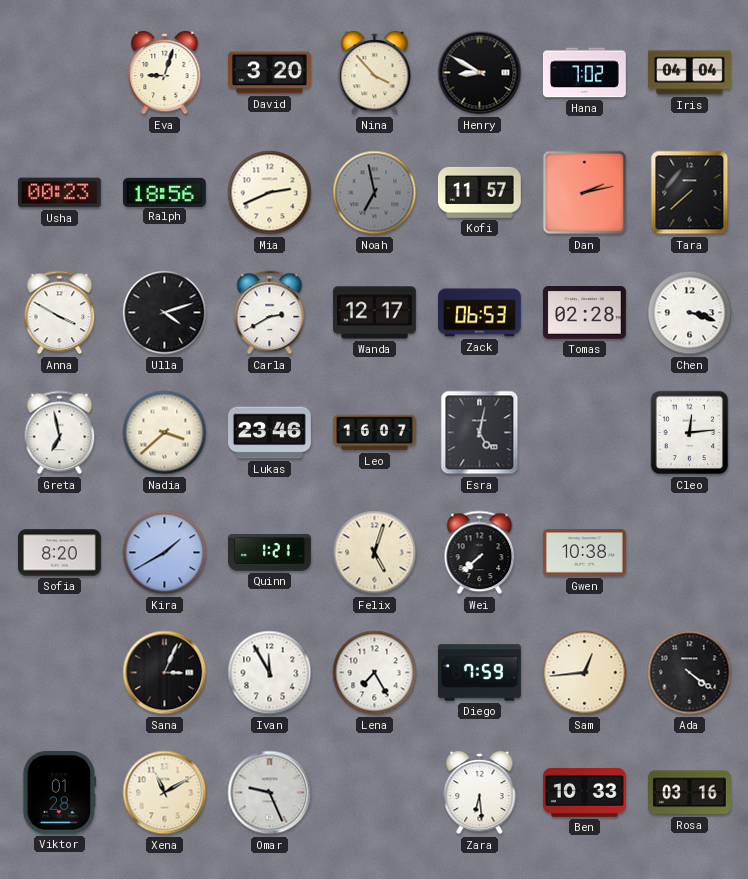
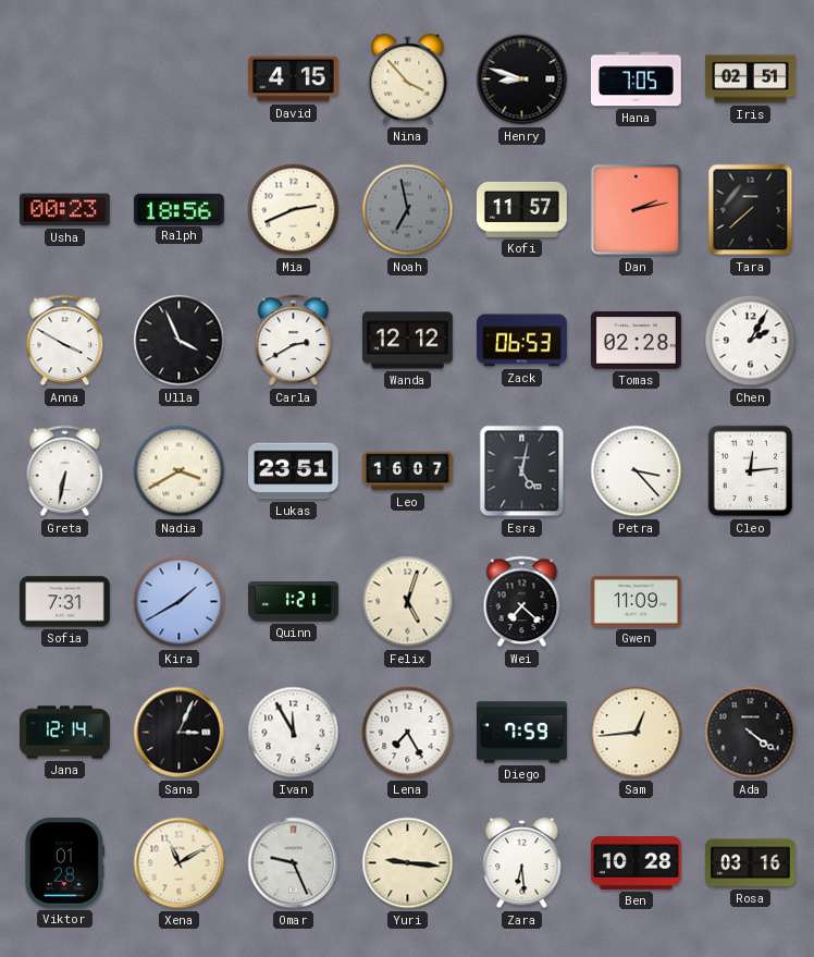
Eva: 9:03 -> none
David: 3:20 -> 4:15
Henry: 8:50 -> 8:48
Hana: 7:02 -> 7:05
Iris: 04:04 -> 02:51
Ulla: 4:12 -> 3:56
Wanda: 12:17 -> 12:12
Chen: 3:18 -> 2:05
Greta: 6:58 -> 6:32
Nadia: 3:38 -> 3:40
Lukas: 23:46 -> 23:51
Petra: none -> 3:23
Sofia: 8:20 -> 7:31
Wei: 7:38 -> 7:22
Gwen: 10:38 -> 11:09
Jana: none -> 12:14
Yuri: none -> 9:16
Ben: 10:33 -> 10:28
